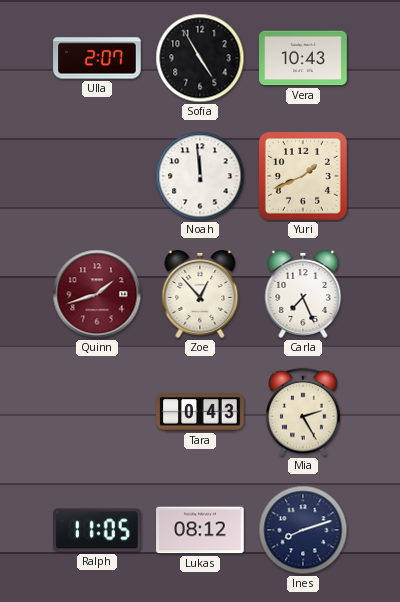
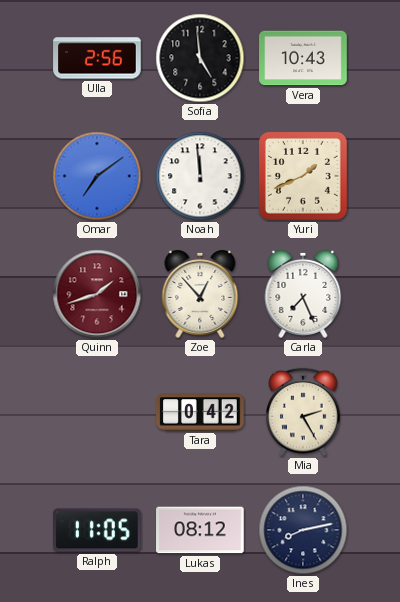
Ulla: 2:07 -> 2:56
Sofia: 4:55 -> 4:59
Omar: none -> 7:09
Tara: 0:43 -> 0:42
Ines: 8:12 -> 8:13
